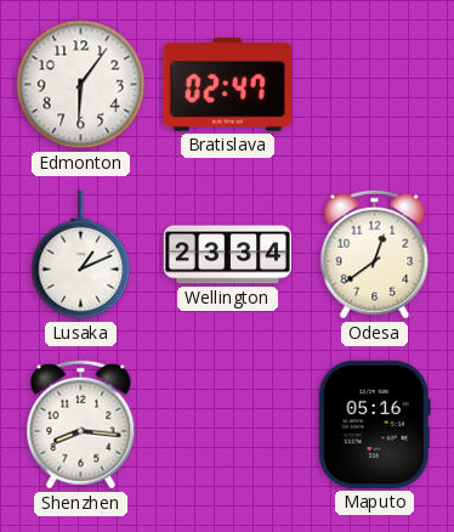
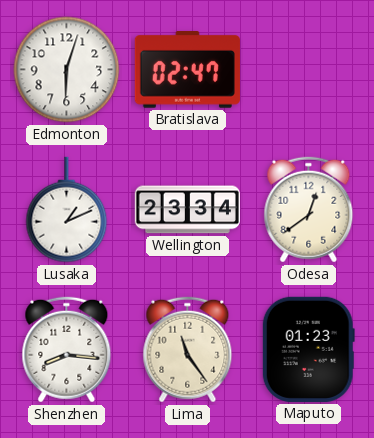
Edmonton: 6:06 -> 6:03
Lima: none -> 11:24
Maputo: 05:16 -> 01:23
